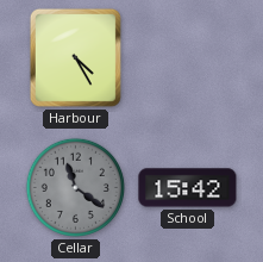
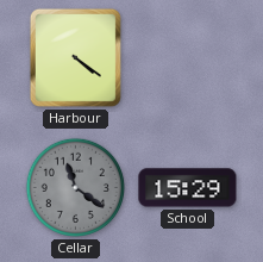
Harbour: 4:25 -> 4:21
School: 15:42 -> 15:29
